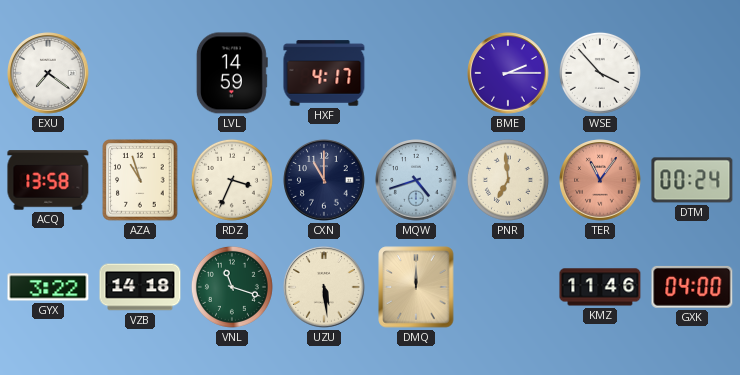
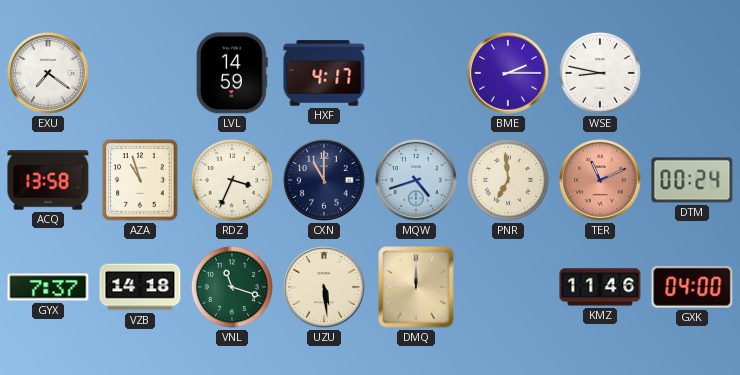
WSE: 3:53 -> 8:47
TER: 11:06 -> 11:11
GYX: 3:22 -> 7:37
